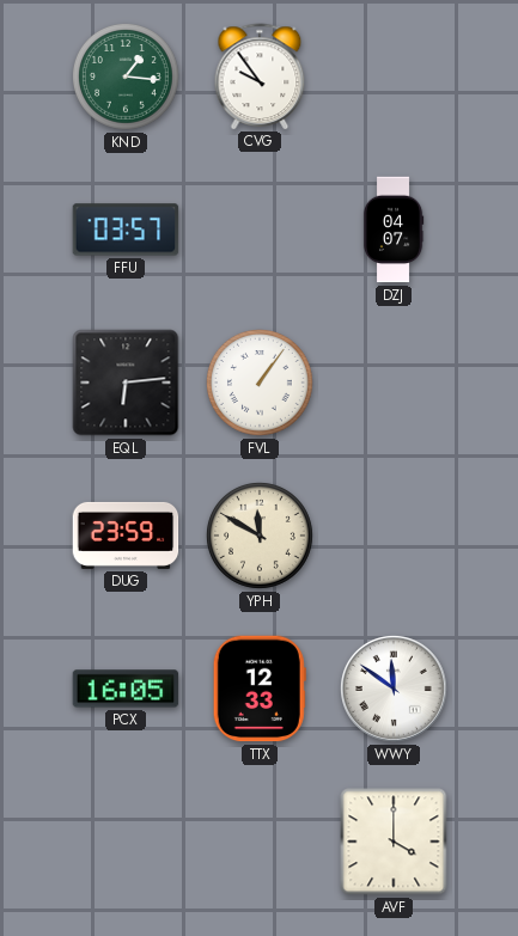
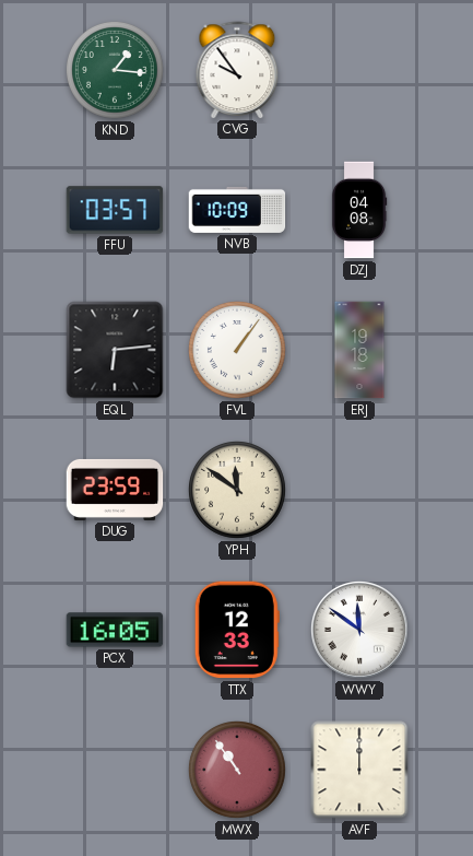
NVB: none -> 10:09
DZJ: 04:07 -> 04:08
ERJ: none -> 19:18
YPH: 11:50 -> 11:51
MWX: none -> 10:54
AVF: 4:00 -> 12:00
